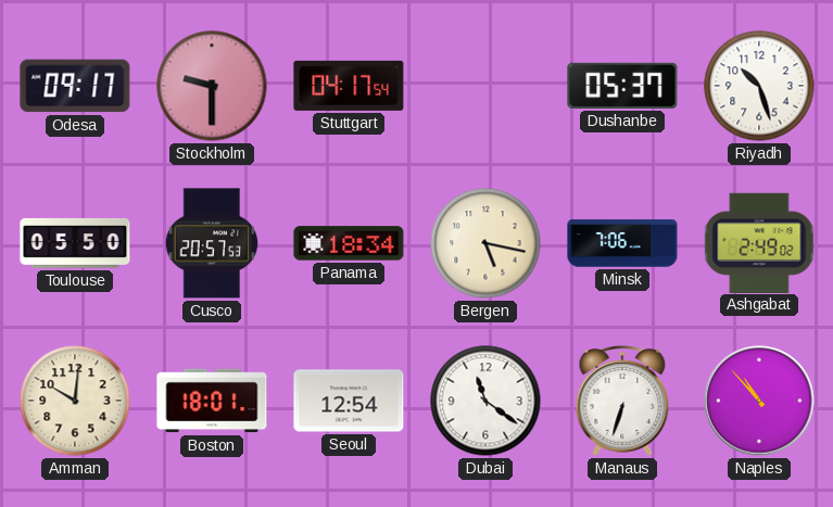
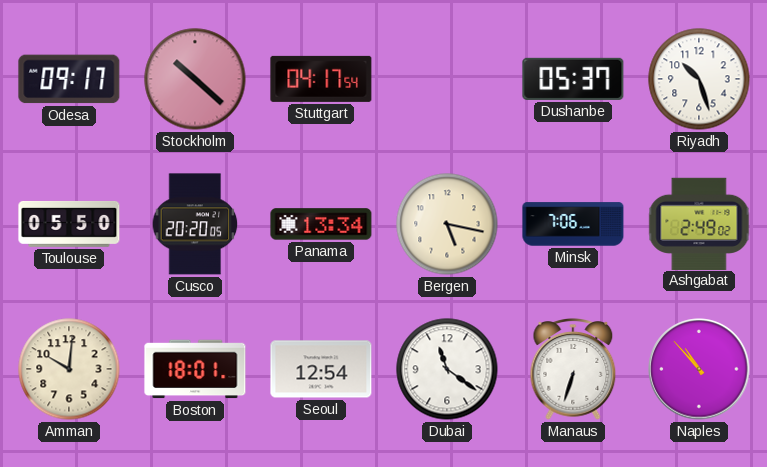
Stockholm: 9:30 -> 10:22
Cusco: 20:57 -> 20:20
Panama: 18:34 -> 13:34
